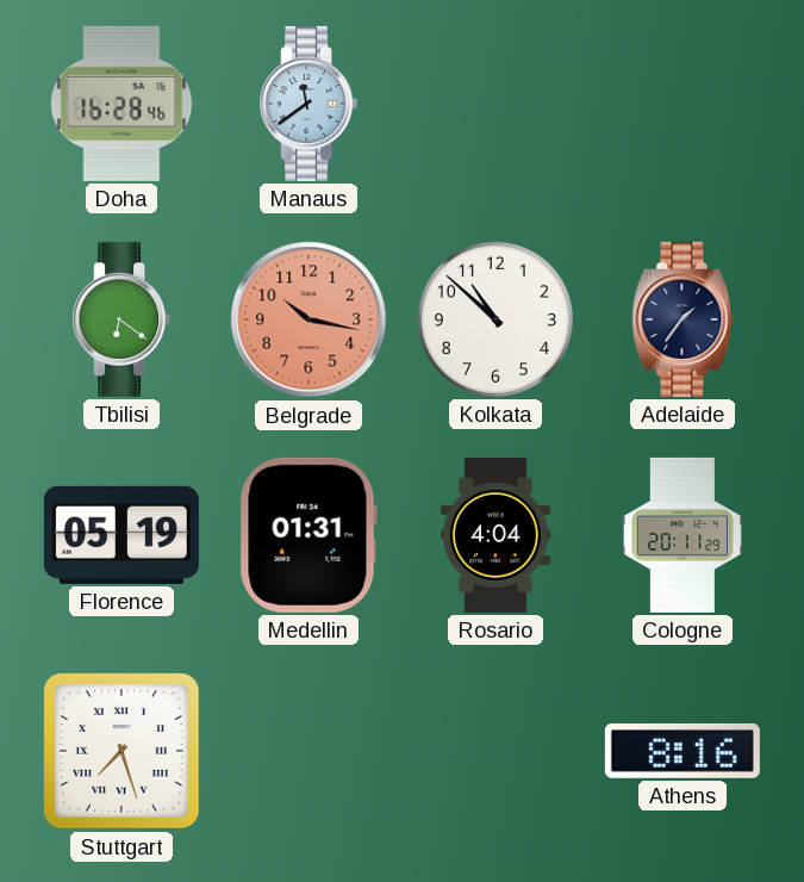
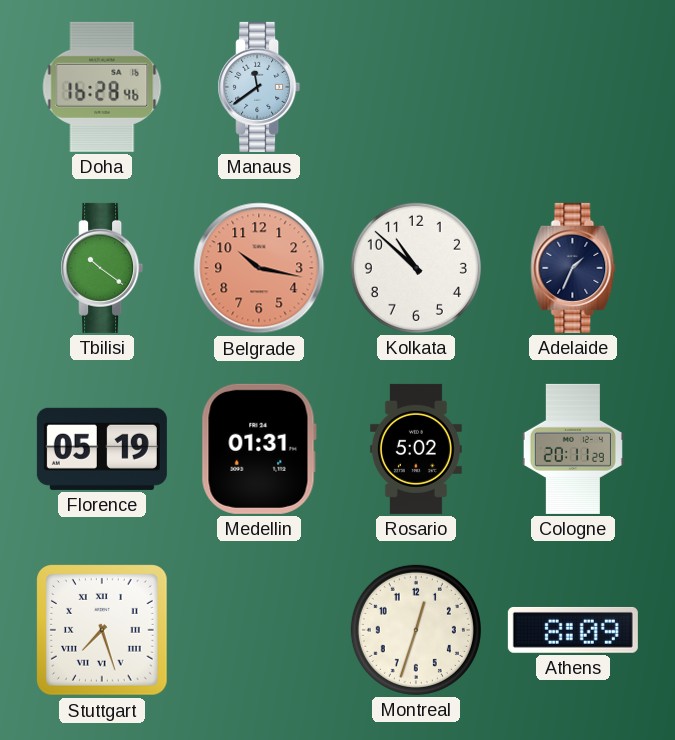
Tbilisi: 6:21 -> 10:21
Adelaide: 1:36 -> 1:34
Rosario: 4:04 -> 5:02
Montreal: none -> 12:33
Athens: 8:16 -> 8:09
